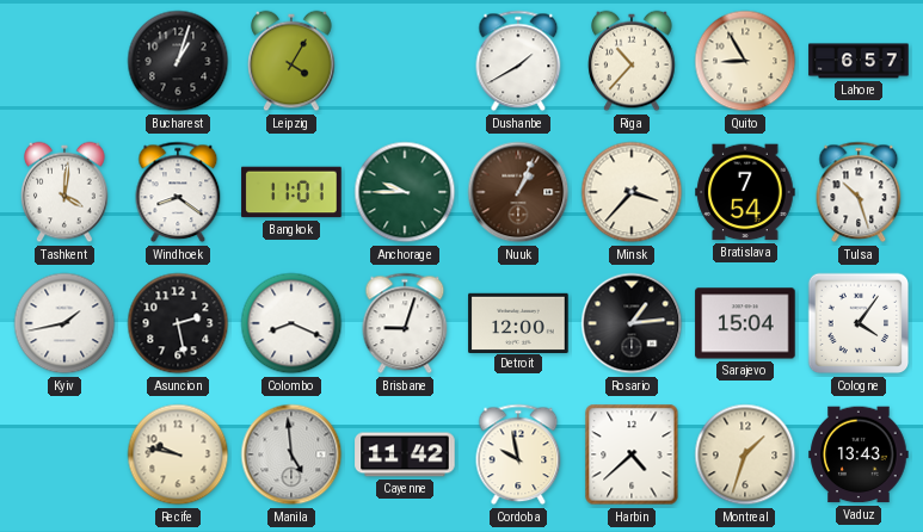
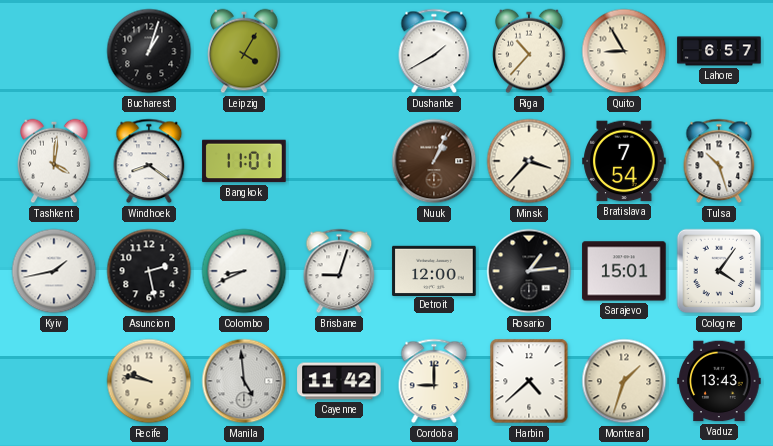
Anchorage: 9:45 -> none
Colombo: 8:19 -> 8:41
Sarajevo: 15:04 -> 15:01
Cordoba: 9:58 -> 9:00
